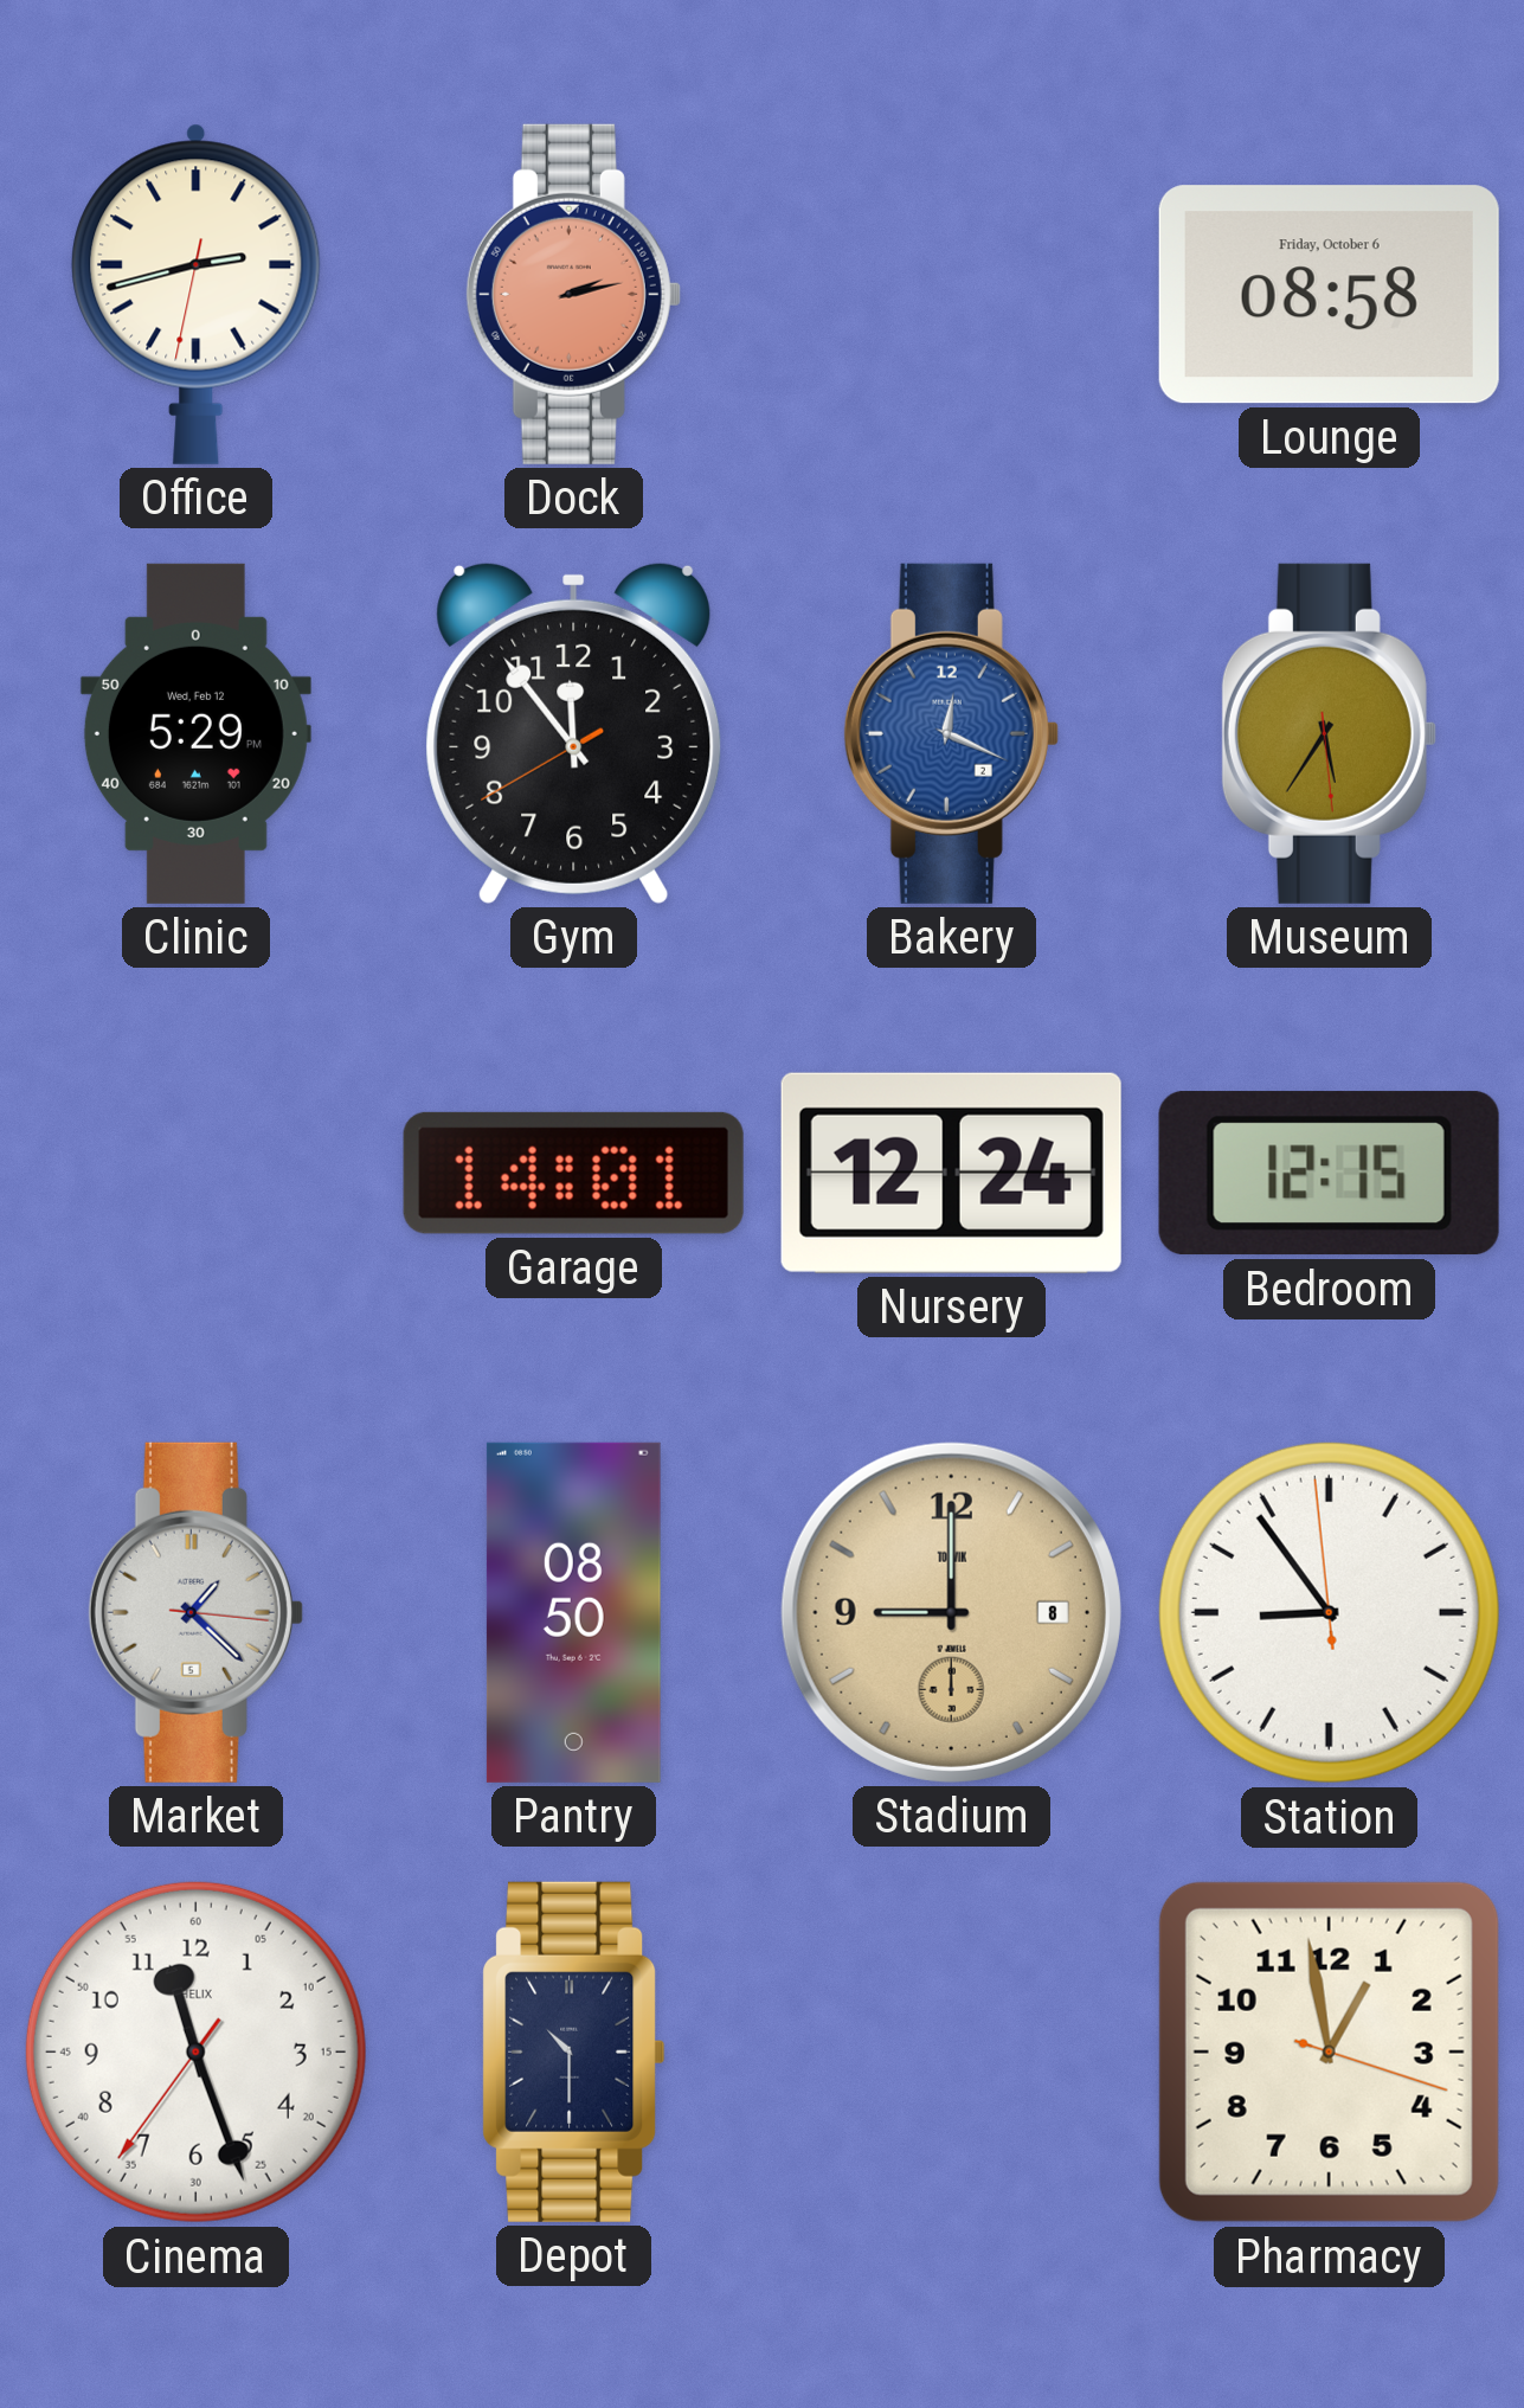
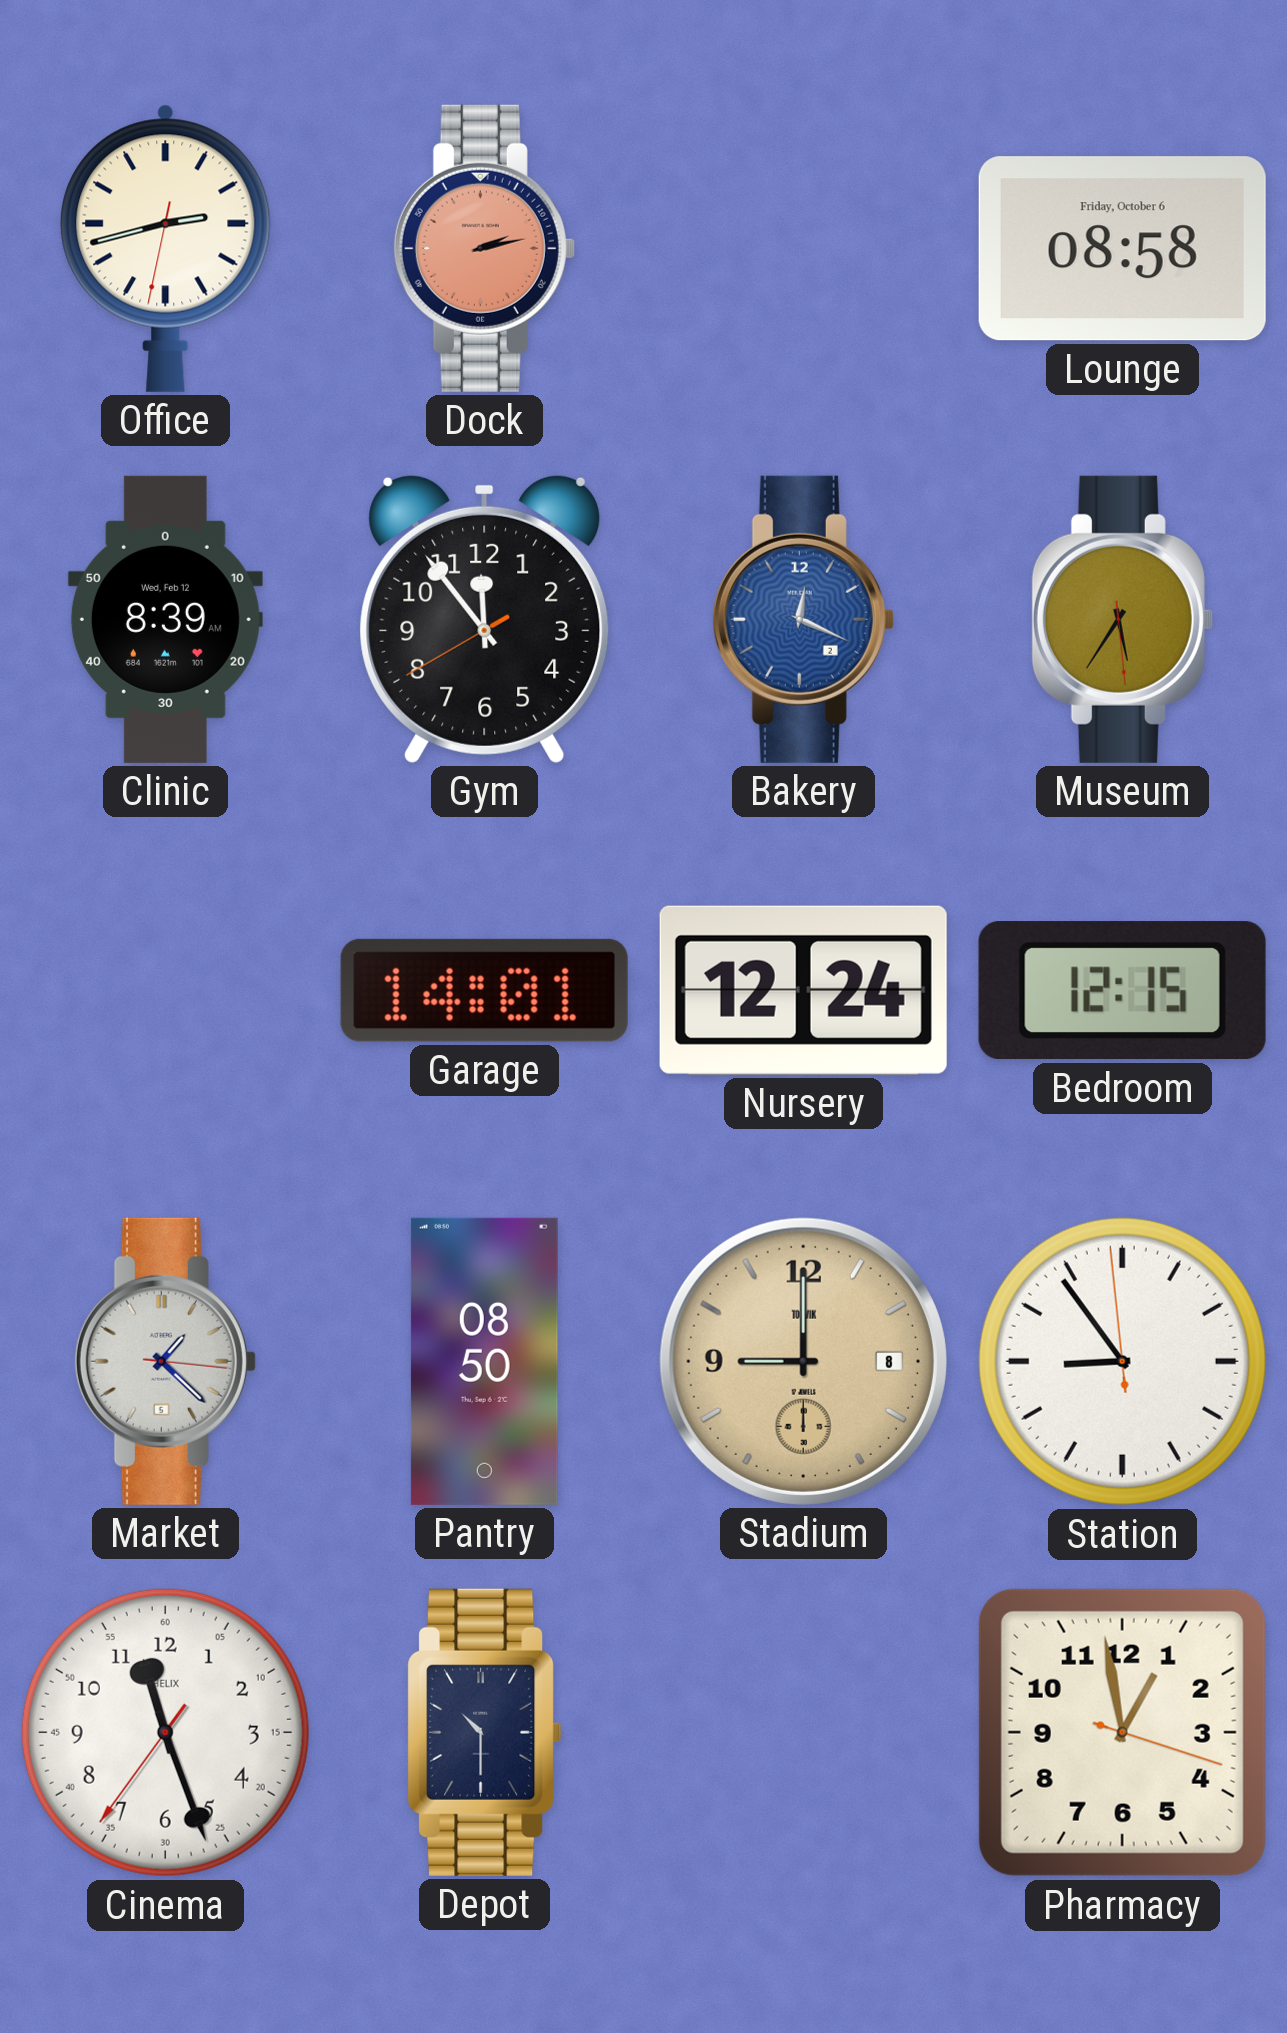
Clinic: 5:29 -> 8:39
